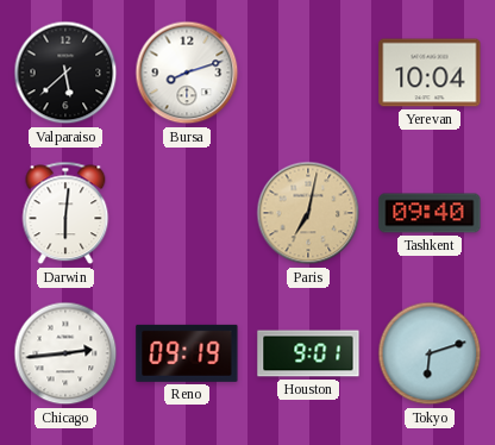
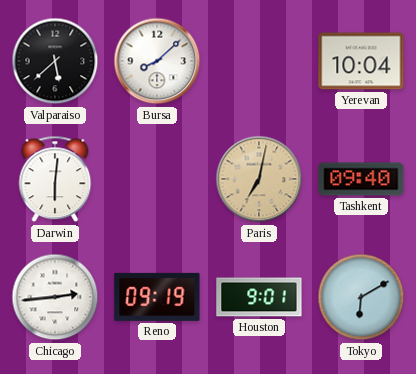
Bursa: 8:12 -> 8:08
Tokyo: 6:12 -> 6:10
